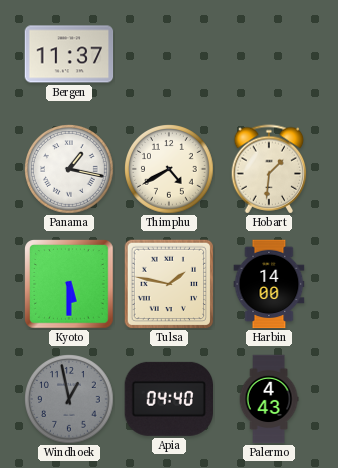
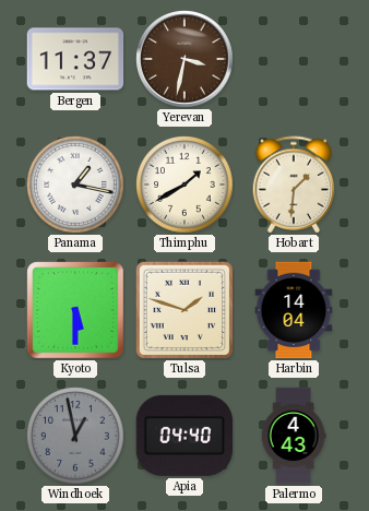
Yerevan: none -> 3:32
Thimphu: 4:40 -> 1:40
Tulsa: 1:47 -> 1:48
Harbin: 14:00 -> 14:04
